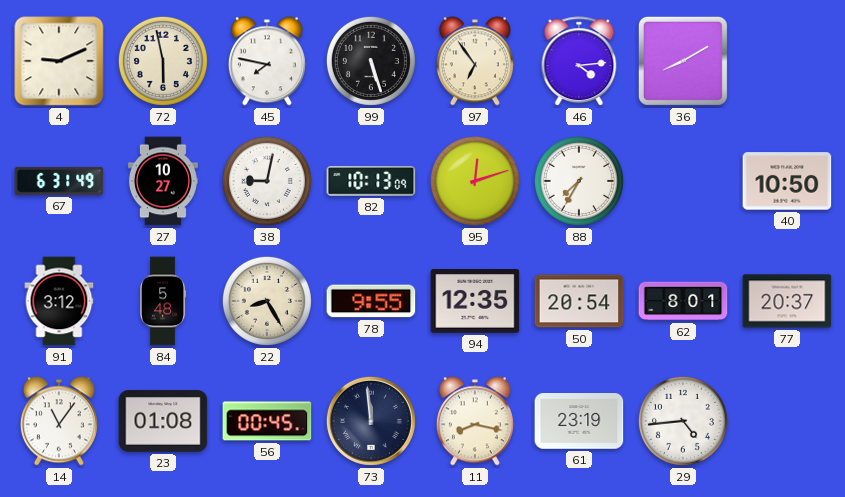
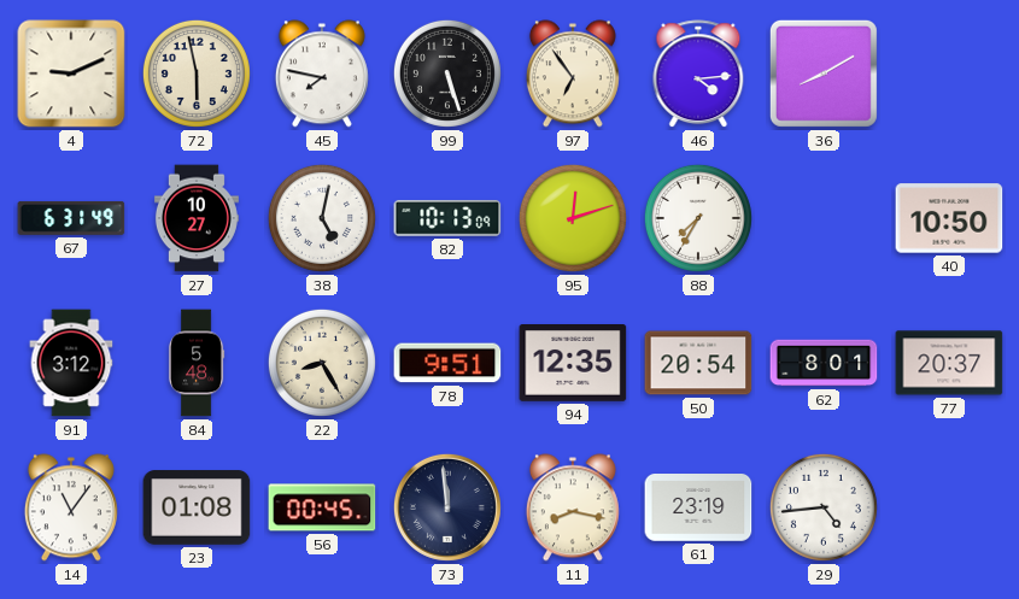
38: 9:02 -> 5:02
78: 9:55 -> 9:51
